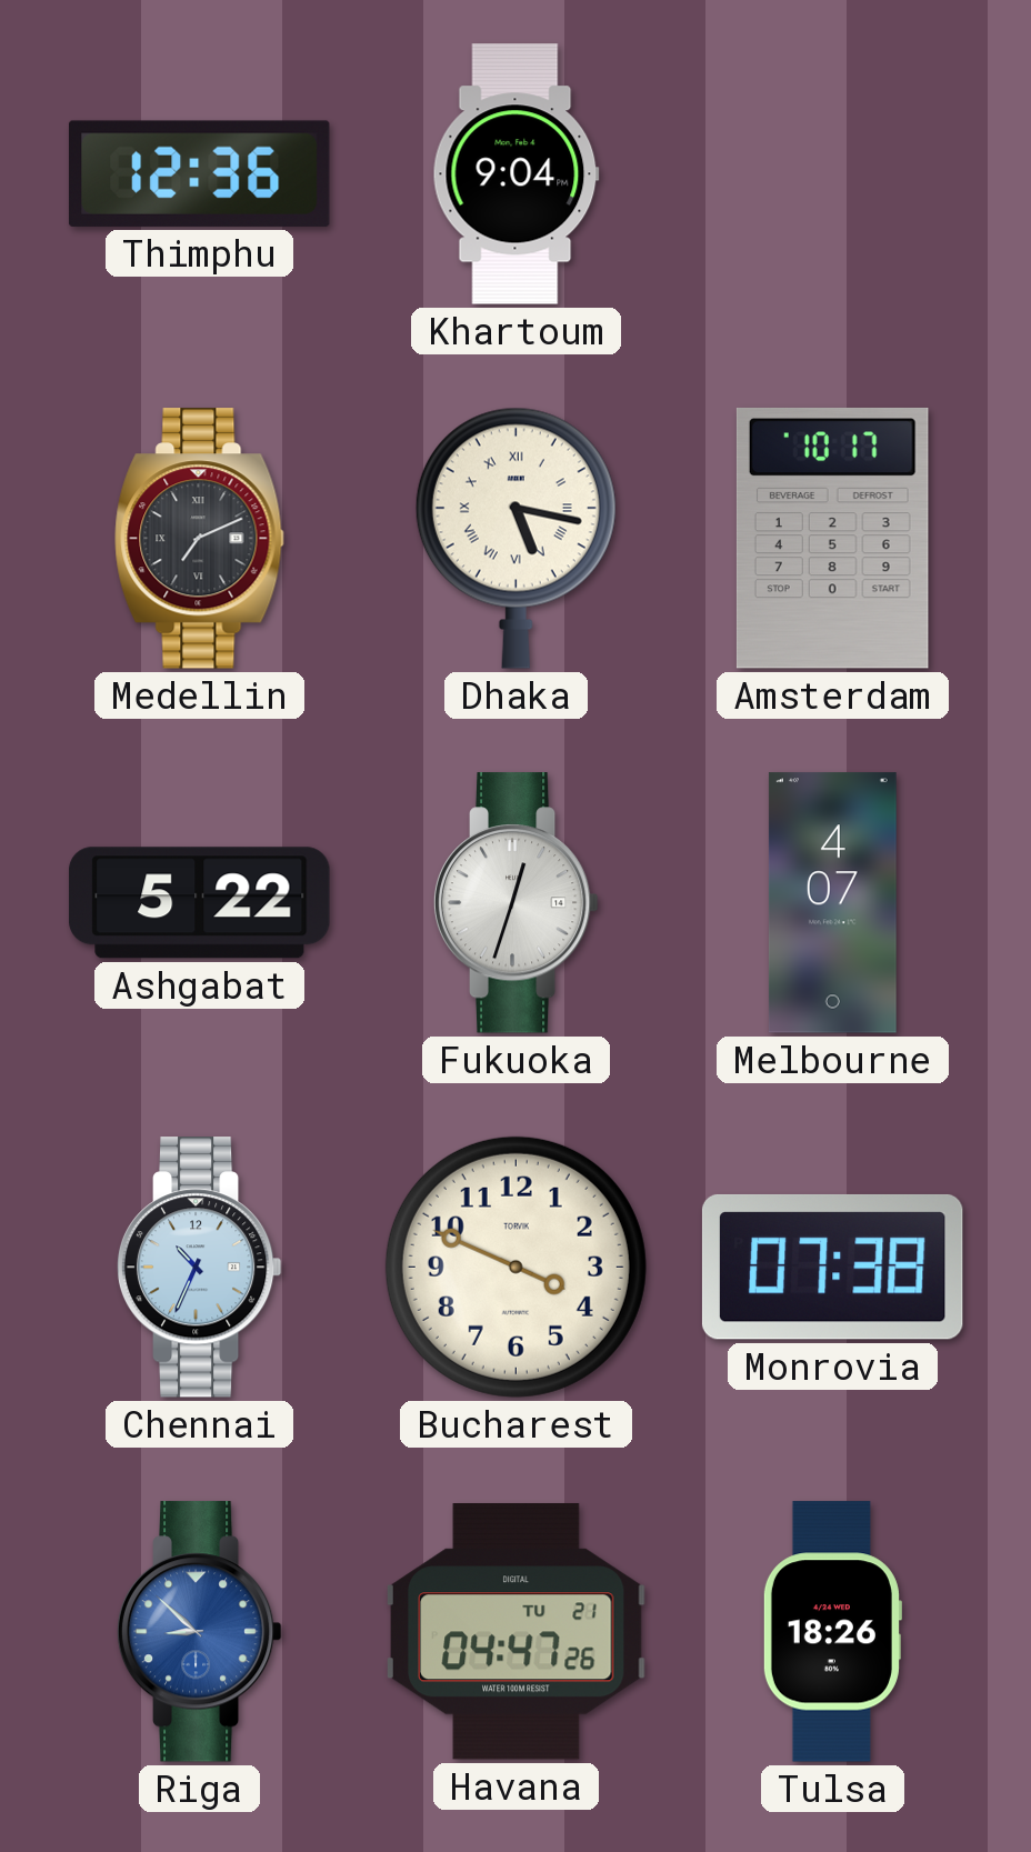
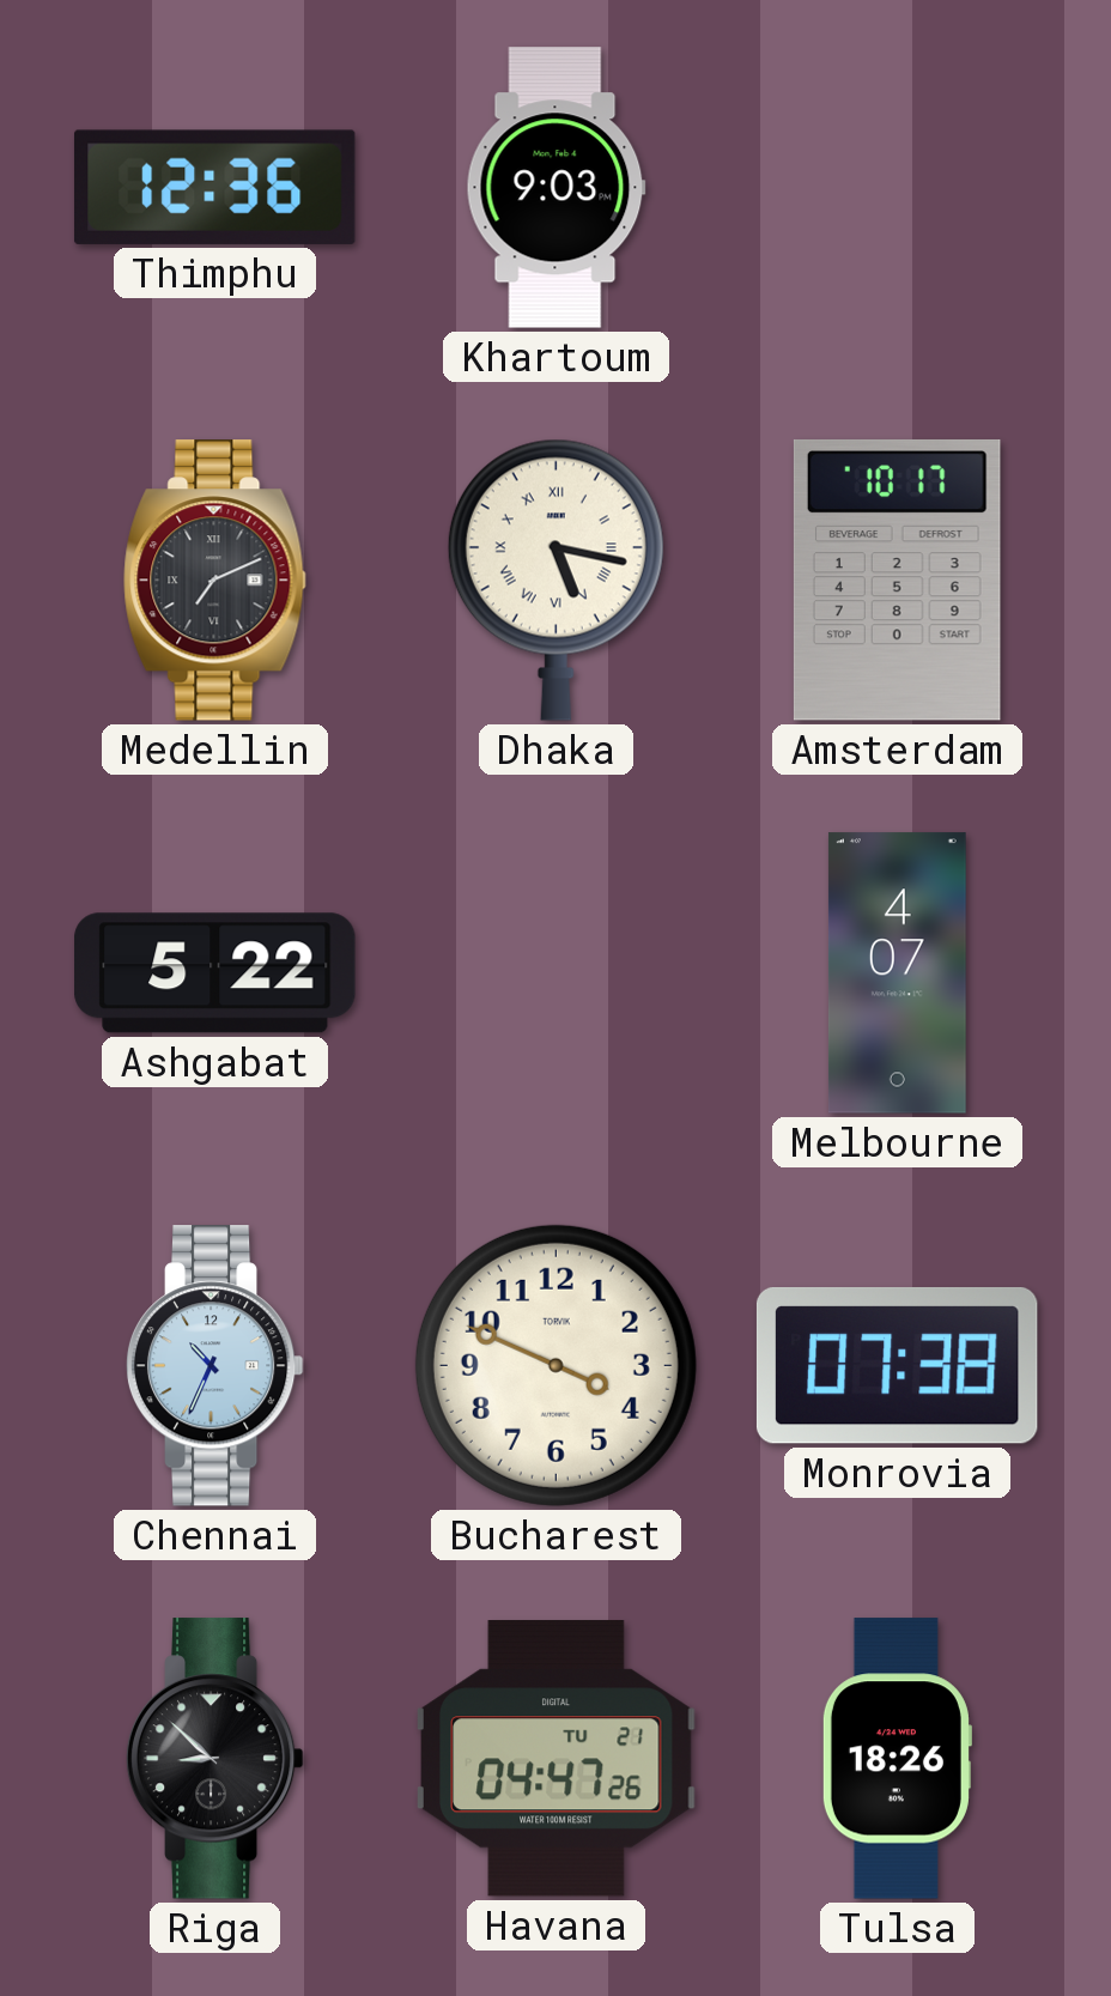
Khartoum: 9:04 -> 9:03
Fukuoka: 12:33 -> none
Riga dial: blue -> black
